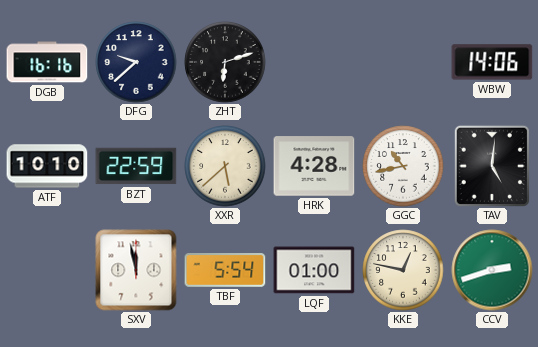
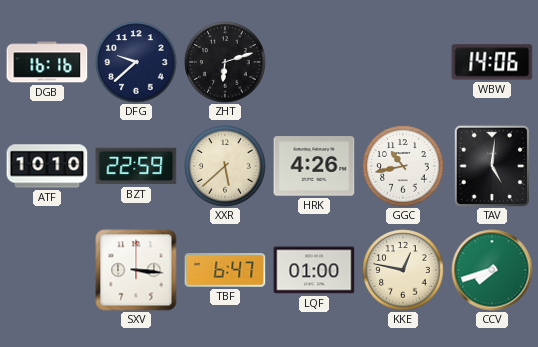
HRK: 4:28 -> 4:26
SXV: 11:58 -> 3:16
TBF: 5:54 -> 6:47
CCV: 2:42 -> 7:42
